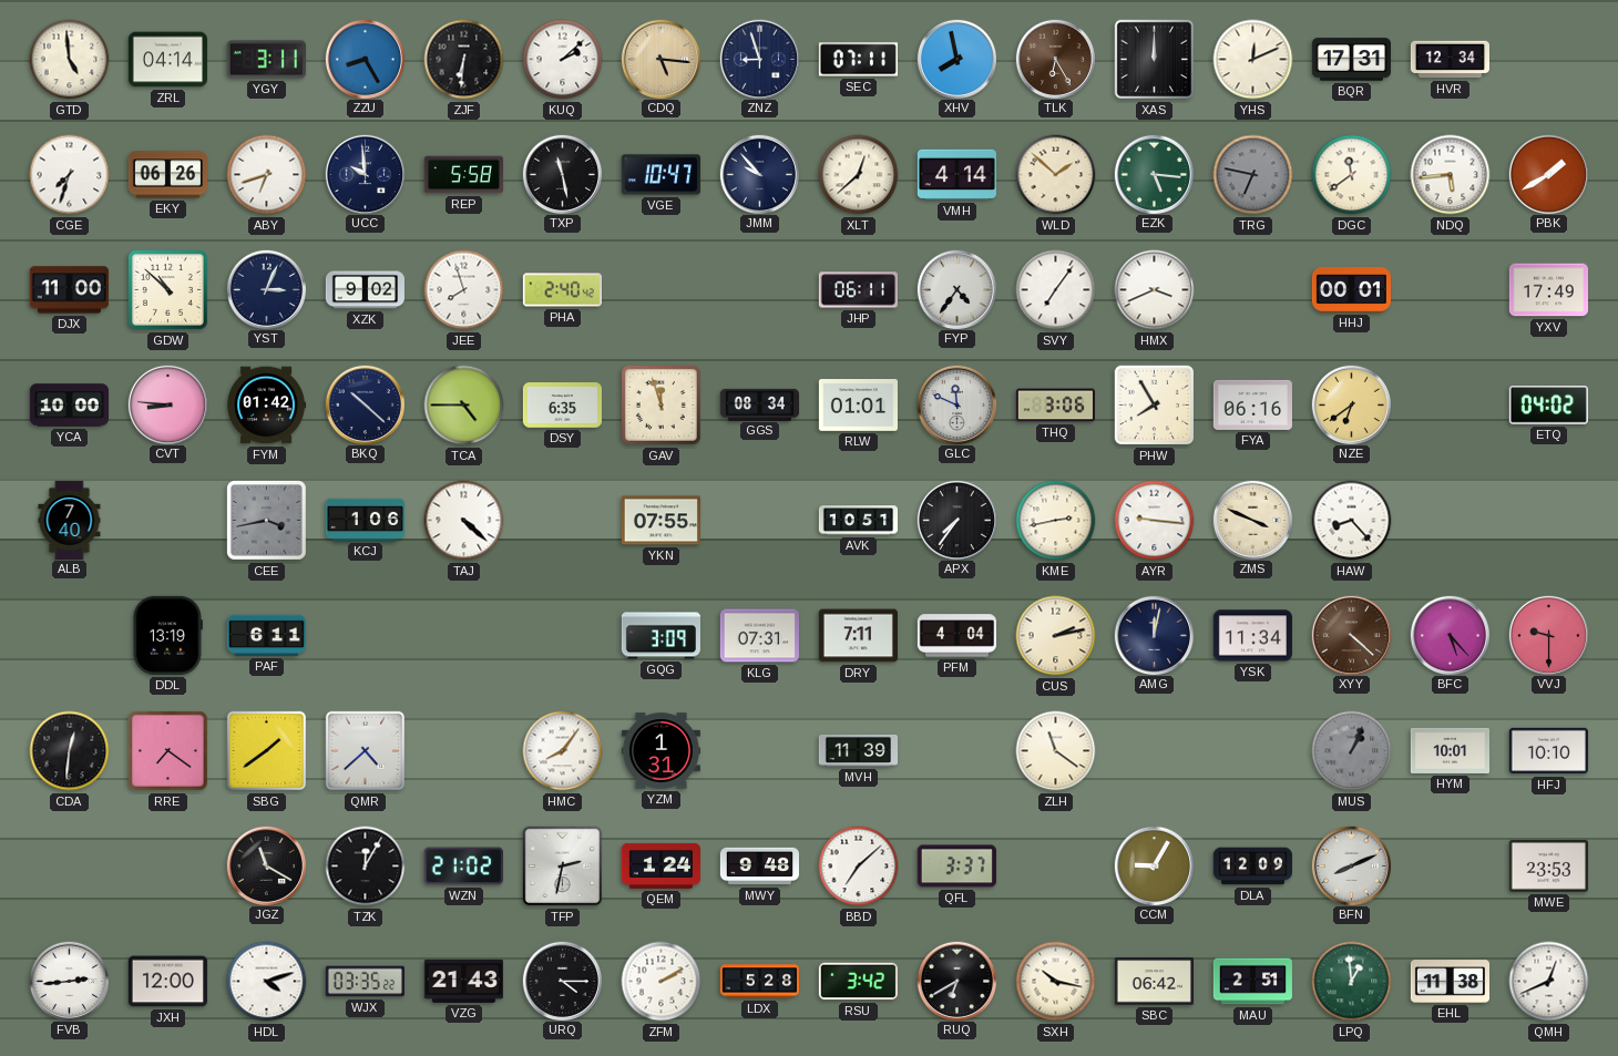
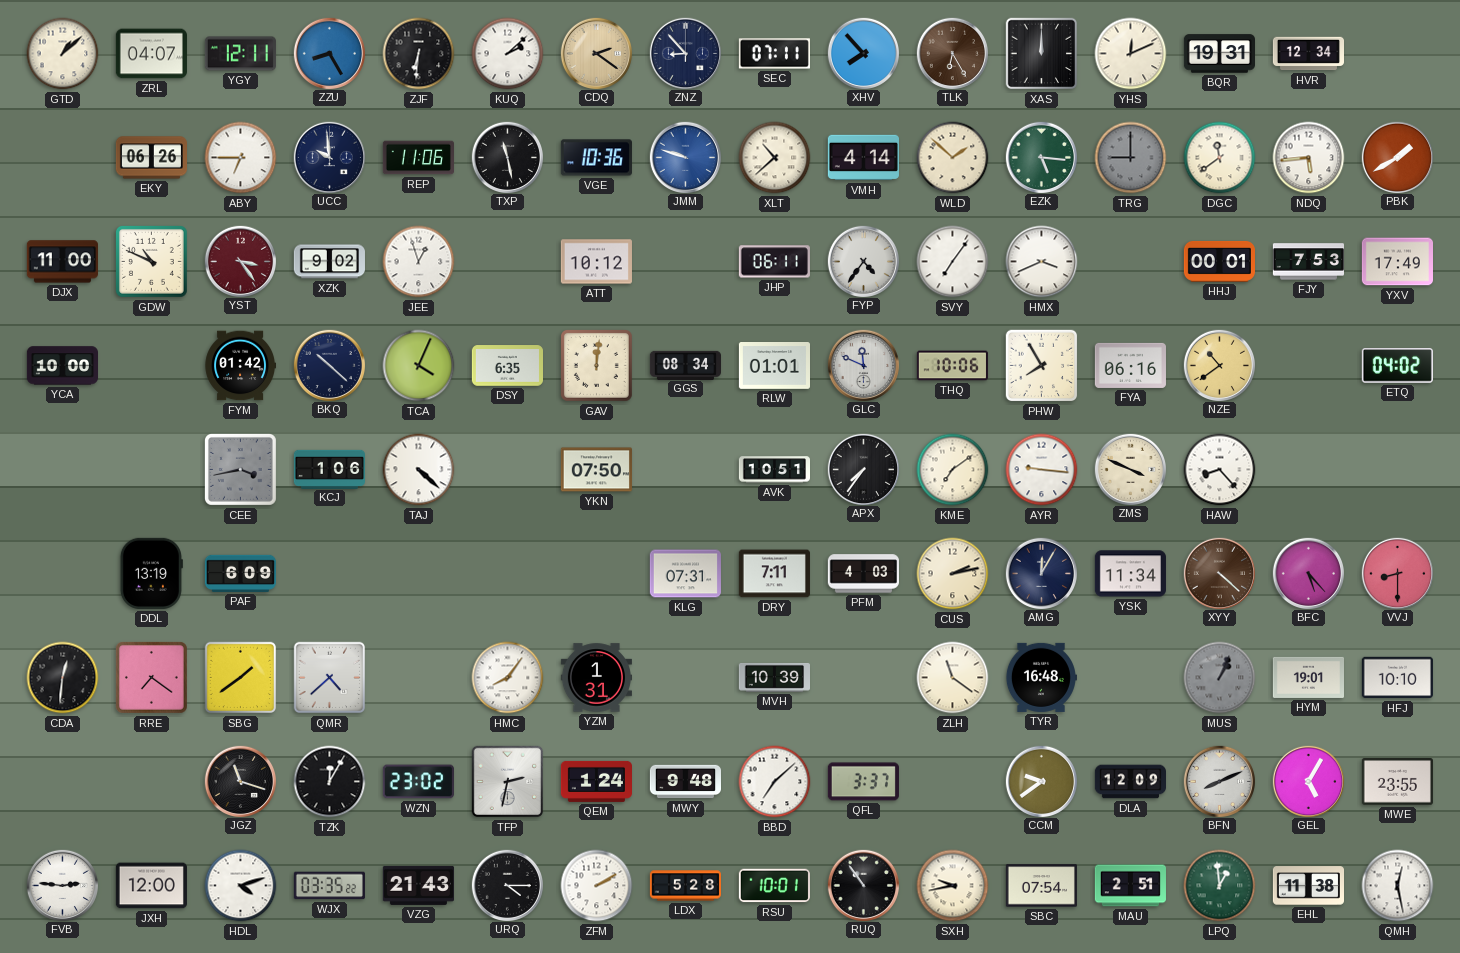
GTD: 4:59 -> 1:08
ZRL: 04:14 -> 04:07
YGY: 3:11 -> 12:11
CDQ: 5:16 -> 2:21
ZNZ: 8:57 -> 8:53
XHV: 7:58 -> 7:53
BQR: 17:31 -> 19:31
CGE: 7:33 -> none
ABY: 6:42 -> 6:45
REP: 5:58 -> 11:06
VGE: 10:47 -> 10:36
JMM: 9:53 -> 9:48
JMM dial: navy -> blue
XLT: 12:38 -> 10:38
TRG: 6:47 -> 9:00
GDW: 10:52 -> 10:49
YST: 3:04 -> 3:24
YST dial: navy -> burgundy
JEE: 7:57 -> 12:57
PHA: 2:40 -> none
ATT: none -> 10:12
FJY: none -> 7:53
CVT: 8:46 -> none
TCA: 4:45 -> 4:04
GAV: 11:57 -> 12:01
THQ: 3:06 -> 10:06
NZE: 6:39 -> 10:39
ALB: 7:40 -> none
YKN: 07:55 -> 07:50
KME: 2:43 -> 7:09
PAF: 6:11 -> 6:09
GQG: 3:09 -> none
PFM: 4:04 -> 4:03
AMG: 12:02 -> 12:05
VVJ: 9:30 -> 8:30
MVH: 11:39 -> 10:39
TYR: none -> 16:48
HYM: 10:01 -> 19:01
JGZ: 11:20 -> 11:18
WZN: 21:02 -> 23:02
CCM: 9:05 -> 9:39
GEL: none -> 5:05
MWE: 23:53 -> 23:55
FVB: 2:44 -> 2:46
RSU: 3:42 -> 10:01
RUQ: 6:40 -> 10:54
SXH: 10:17 -> 9:43
SBC: 06:42 -> 07:54
QMH: 12:41 -> 12:28
